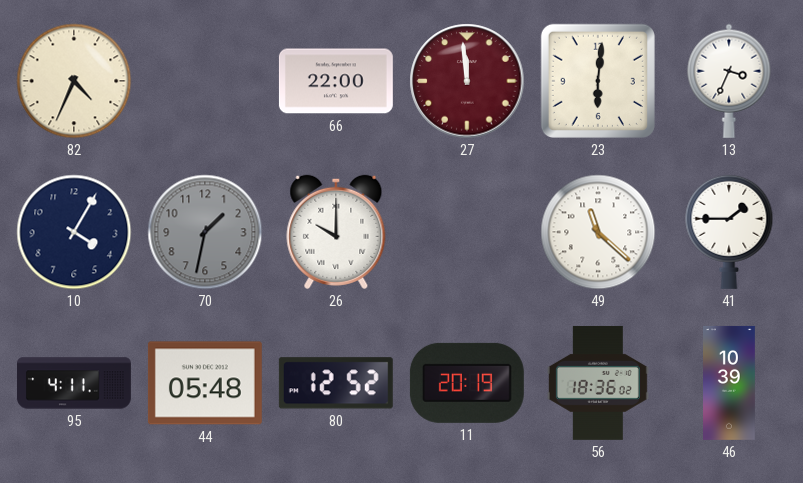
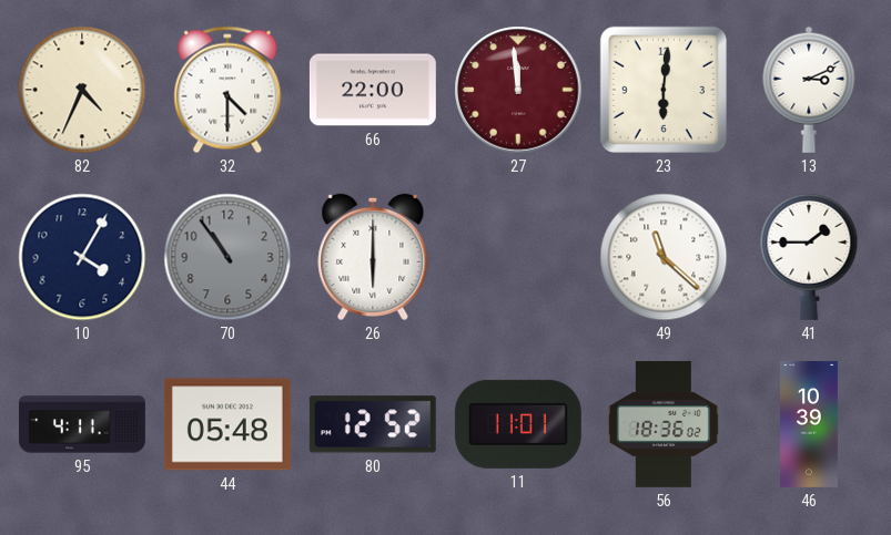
32: none -> 4:30
13: 3:34 -> 3:11
70: 1:32 -> 10:54
26: 10:00 -> 6:00
11: 20:19 -> 11:01
